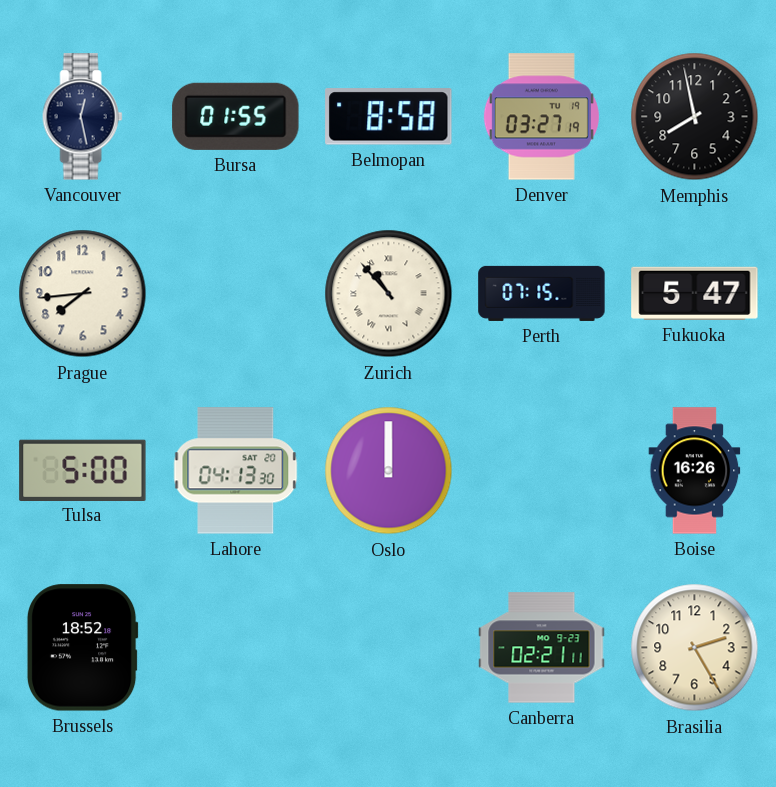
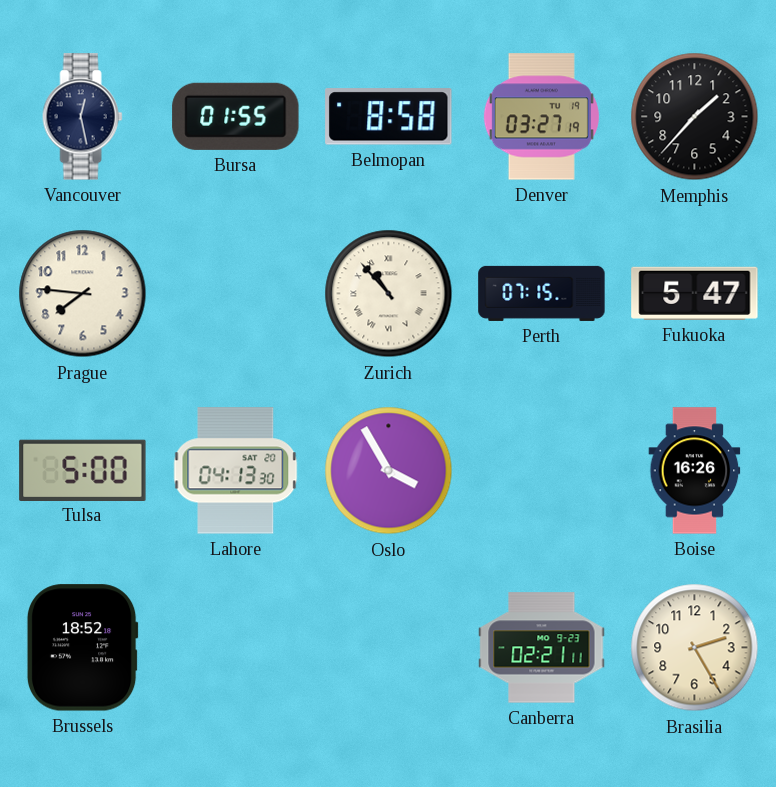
Memphis: 7:58 -> 1:37
Prague: 7:44 -> 7:46
Oslo: 12:00 -> 3:55
